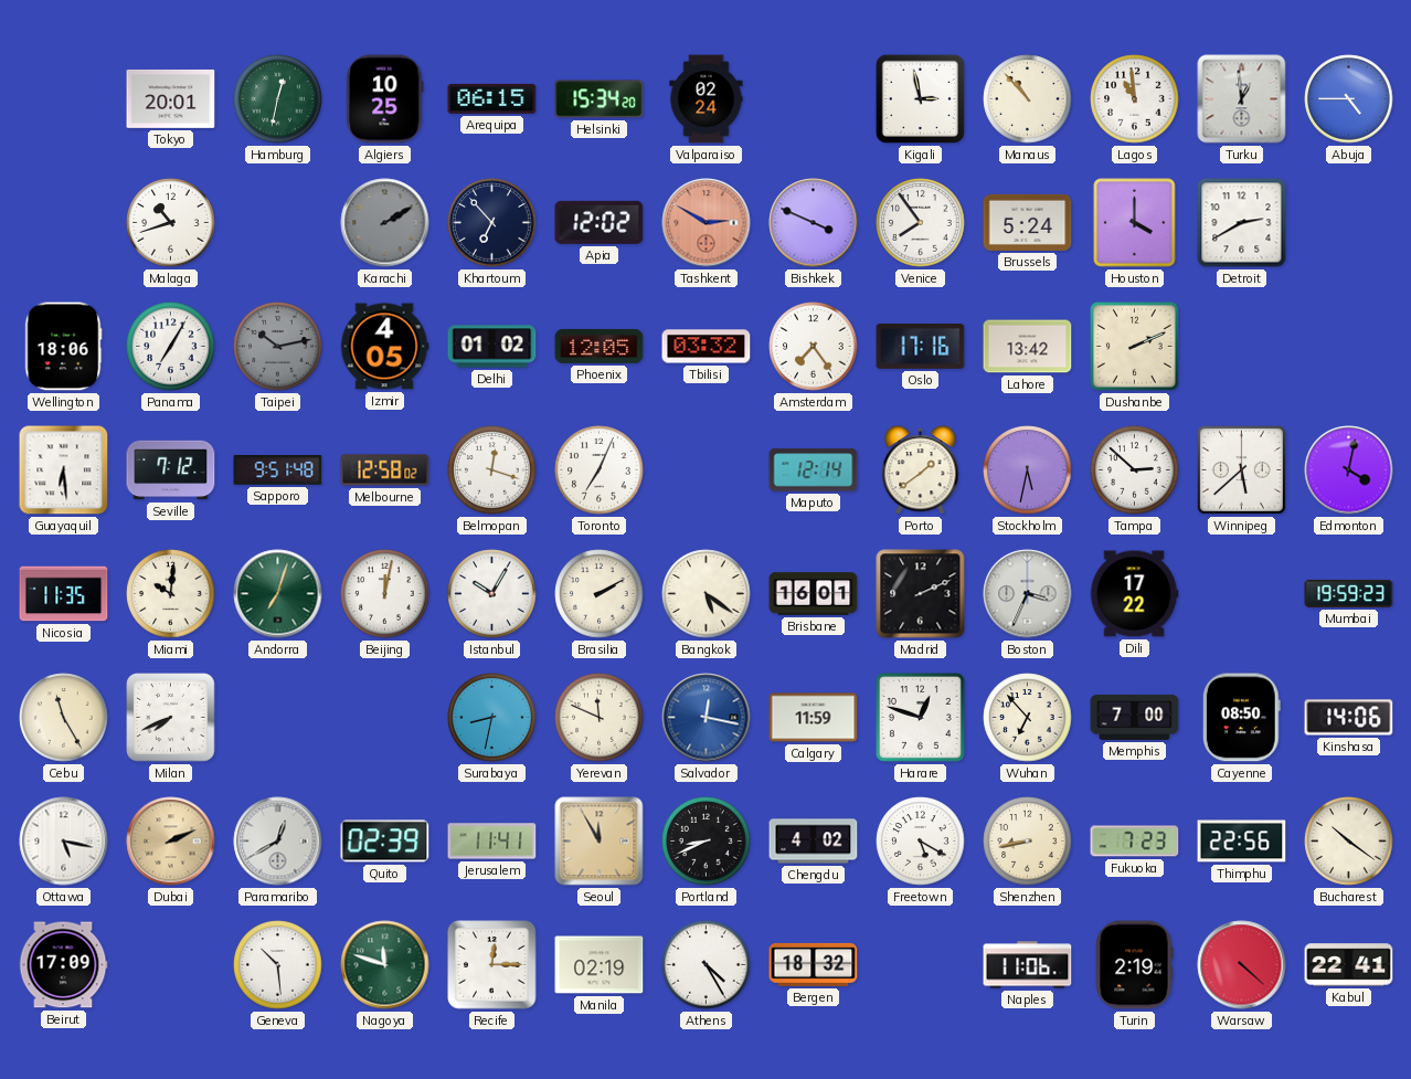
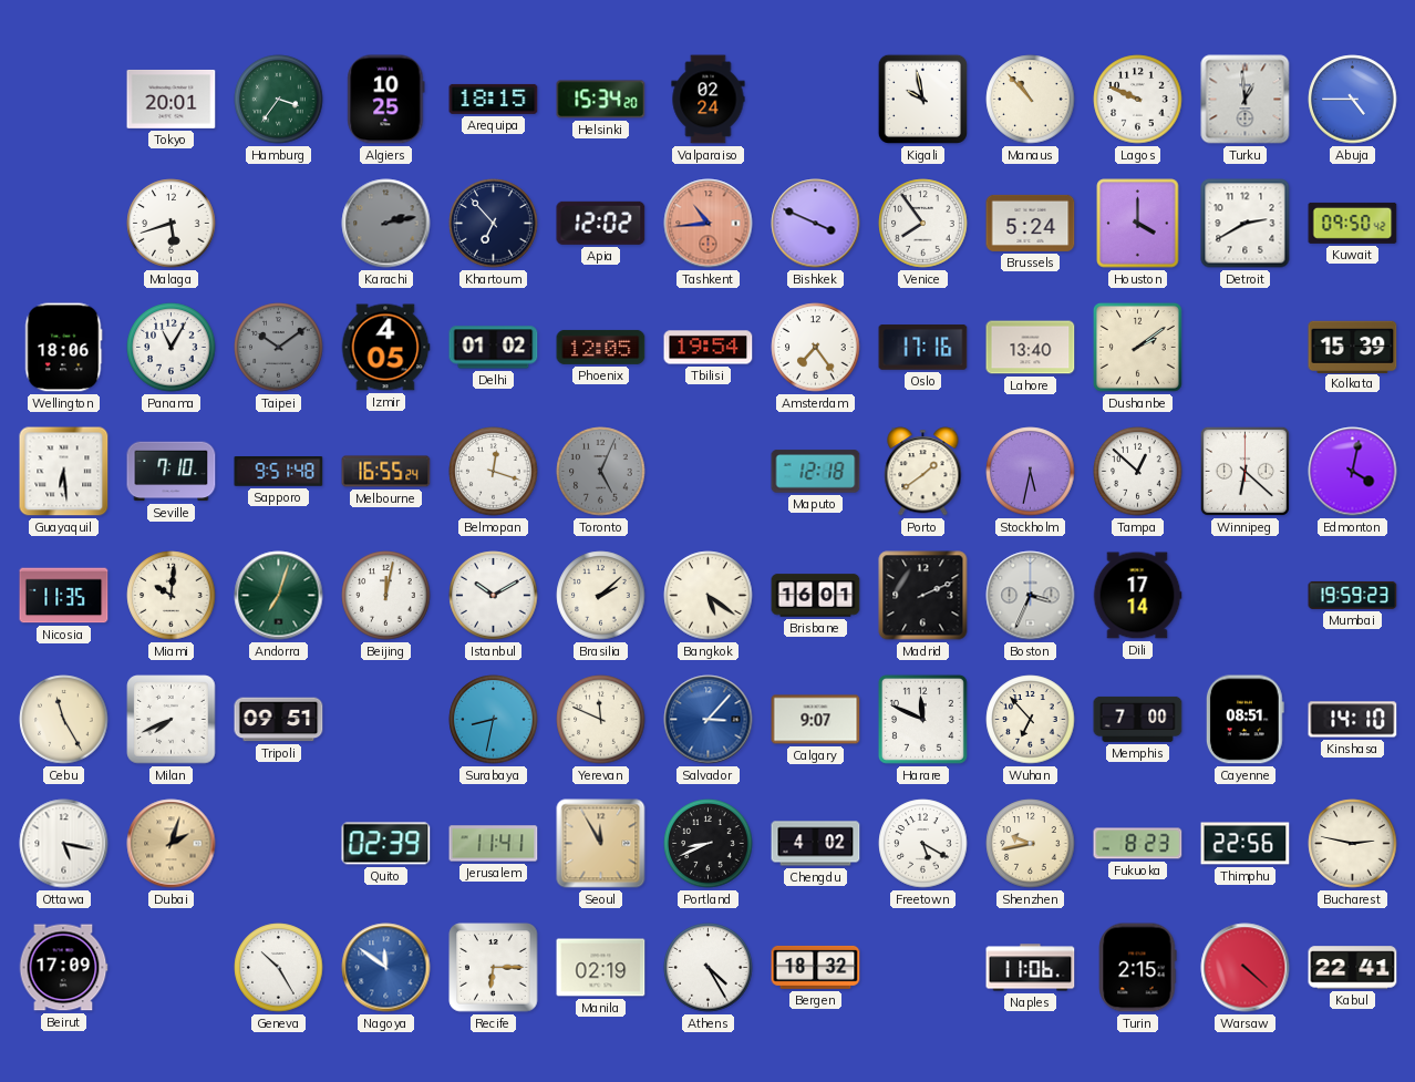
Hamburg: 12:32 -> 3:36
Arequipa: 06:15 -> 18:15
Kigali: 2:58 -> 9:58
Lagos: 10:59 -> 9:49
Malaga: 10:42 -> 5:42
Karachi: 2:10 -> 2:13
Tashkent: 2:50 -> 10:44
Kuwait: none -> 09:50
Panama: 7:05 -> 11:05
Taipei: 10:13 -> 10:09
Tbilisi: 03:32 -> 19:54
Lahore: 13:42 -> 13:40
Dushanbe: 2:11 -> 2:09
Kolkata: none -> 15:39
Seville: 7:12 -> 7:10
Melbourne: 12:58 -> 16:55
Toronto: 7:04 -> 5:04
Toronto dial: white -> grey
Maputo: 12:14 -> 12:18
Tampa: 2:52 -> 12:52
Winnipeg: 5:38 -> 6:22
Istanbul: 10:05 -> 10:10
Brasilia: 2:10 -> 2:08
Dili: 17:22 -> 17:14
Tripoli: none -> 09:51
Salvador: 12:17 -> 3:07
Calgary: 11:59 -> 9:07
Harare: 12:48 -> 11:49
Cayenne: 08:50 -> 08:51
Kinshasa: 14:06 -> 14:10
Dubai: 2:11 -> 2:03
Paramaribo: 12:40 -> none
Shenzhen: 8:43 -> 9:43
Fukuoka: 7:23 -> 8:23
Bucharest: 10:21 -> 2:47
Geneva: 10:29 -> 10:25
Nagoya: 11:48 -> 11:51
Nagoya dial: green -> blue
Recife: 12:15 -> 6:15
Turin: 2:19 -> 2:15
